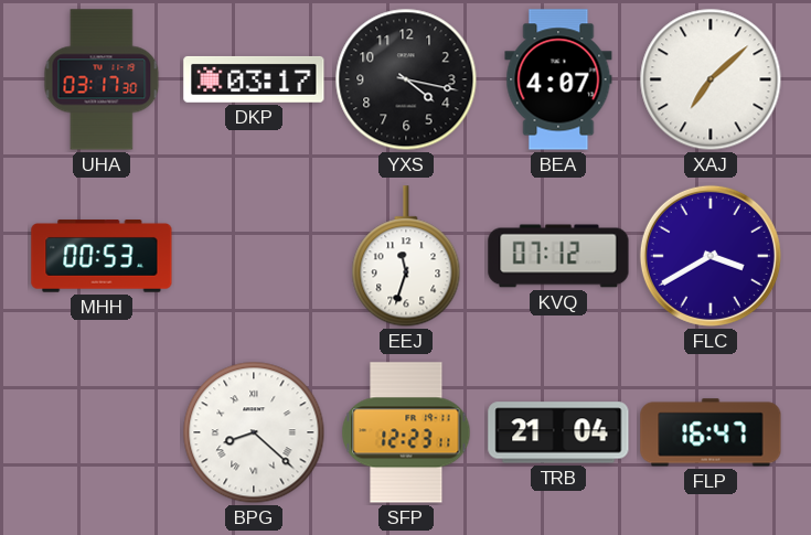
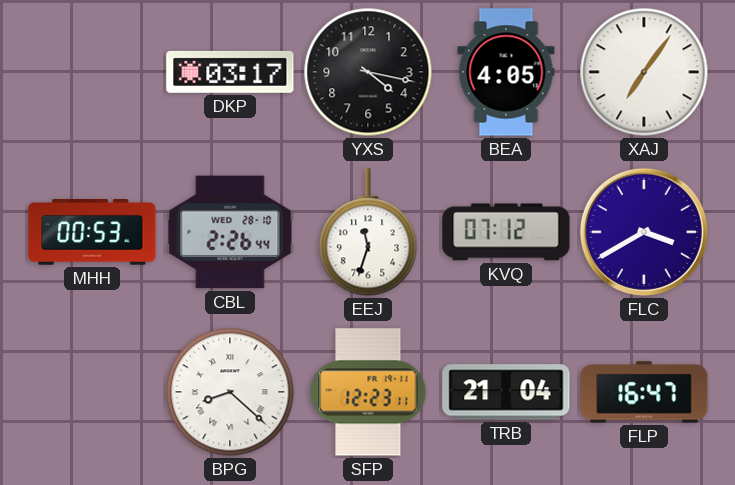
UHA: 03:17 -> none
BEA: 4:07 -> 4:05
XAJ: 7:08 -> 7:06
CBL: none -> 2:26
